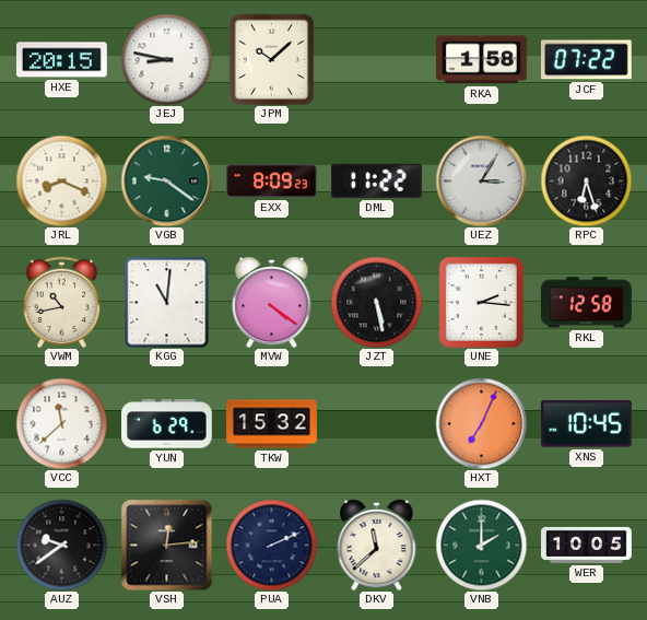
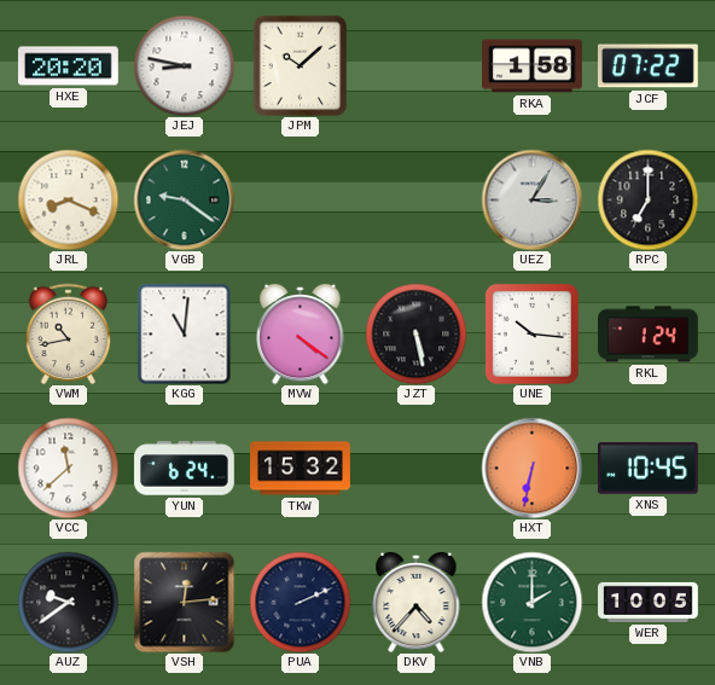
HXE: 20:15 -> 20:20
EXX: 8:09 -> none
DML: 11:22 -> none
RPC: 6:27 -> 7:00
UNE: 2:16 -> 10:16
RKL: 12:58 -> 1:24
YUN: 6:29 -> 6:24
HXT: 7:04 -> 6:32
DKV: 11:38 -> 4:37
